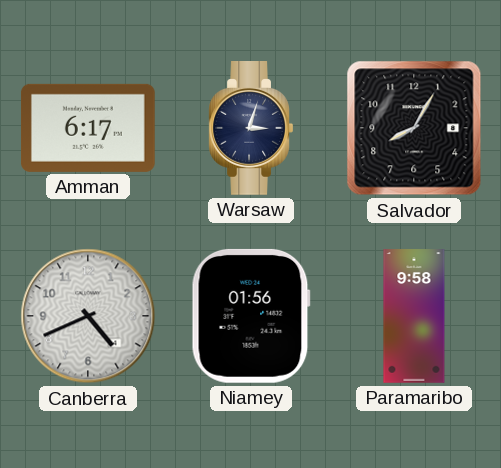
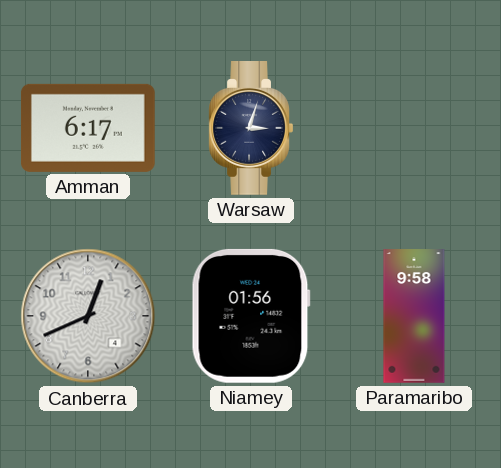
Salvador: 8:05 -> none
Canberra: 4:41 -> 12:41
